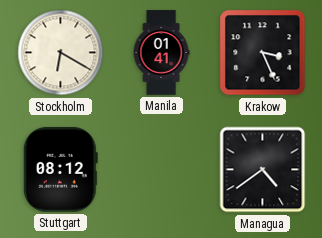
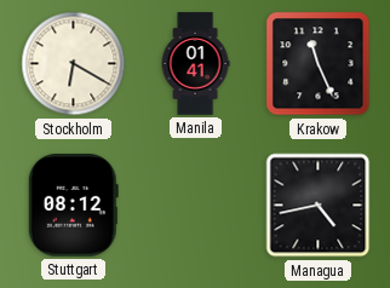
Krakow: 3:26 -> 11:26
Managua: 4:39 -> 4:43
